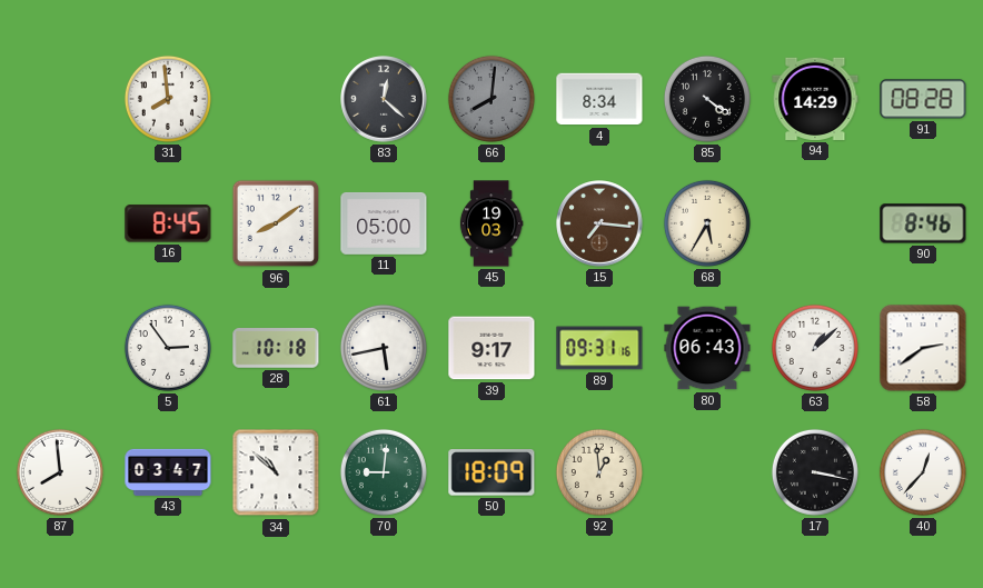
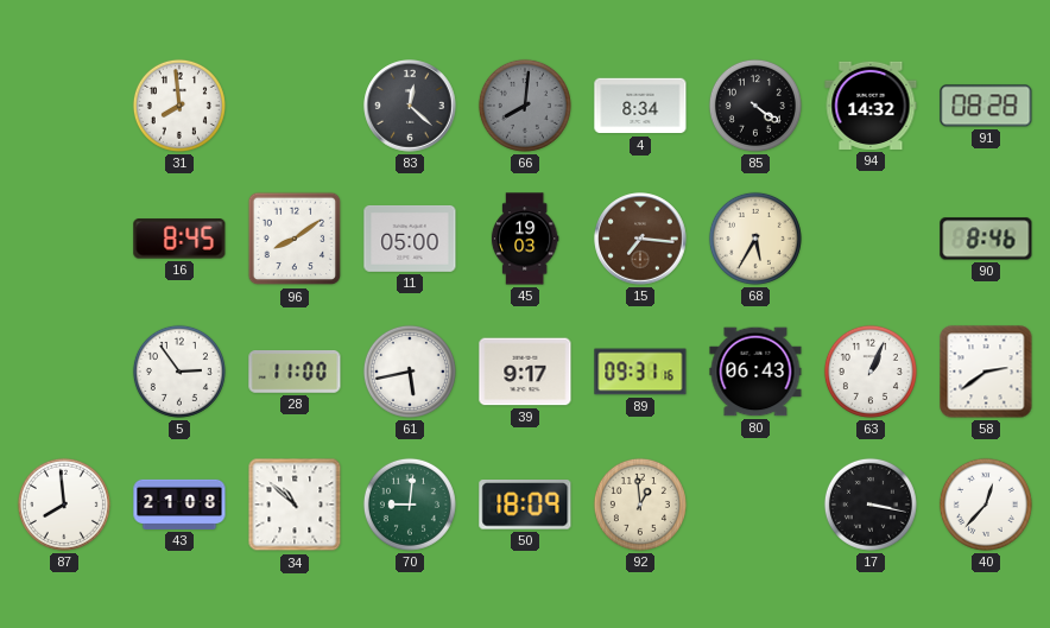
94: 14:29 -> 14:32
28: 10:18 -> 11:00
63: 1:08 -> 1:04
43: 03:47 -> 21:08
